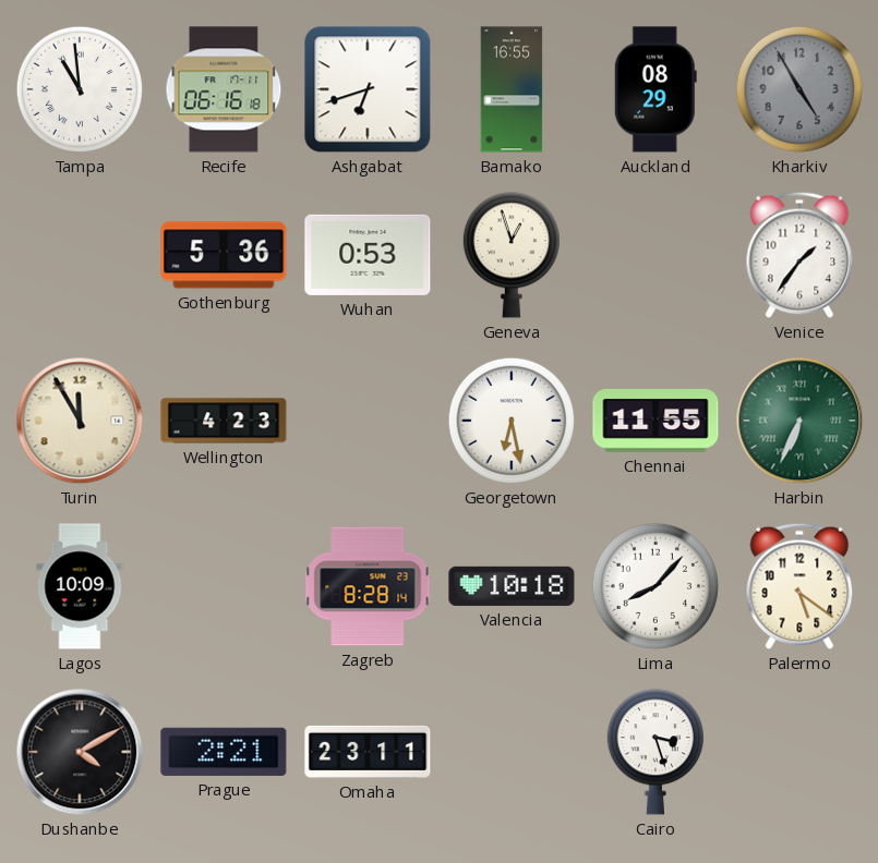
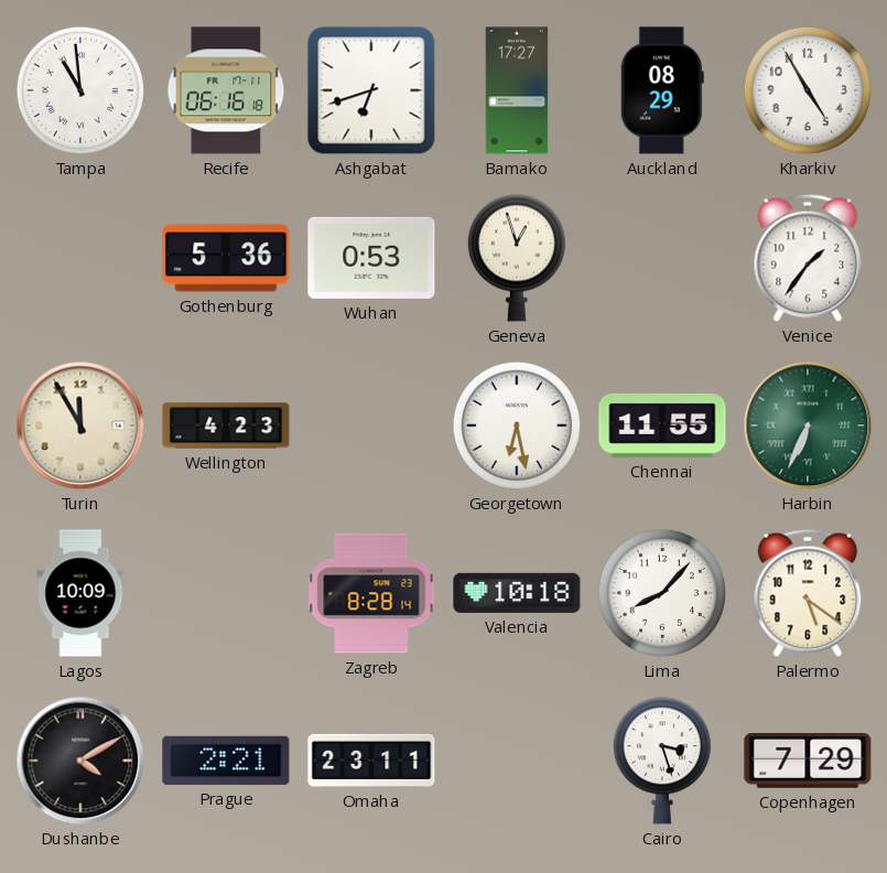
Bamako: 16:55 -> 17:27
Kharkiv dial: grey -> white
Copenhagen: none -> 7:29
